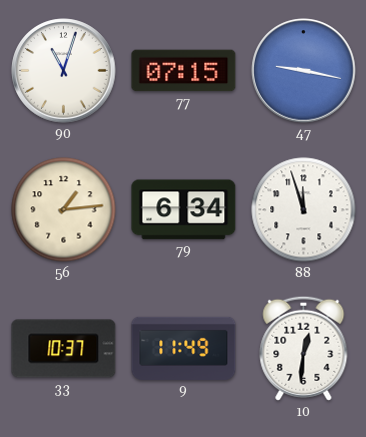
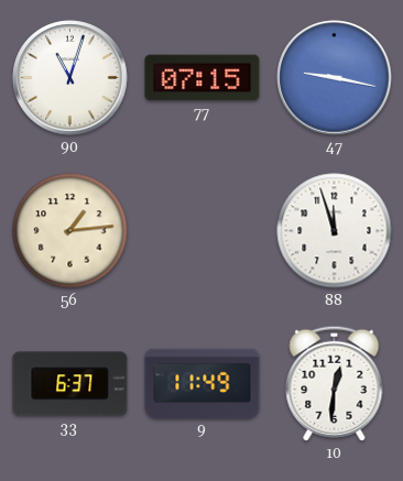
79: 6:34 -> none
33: 10:37 -> 6:37
